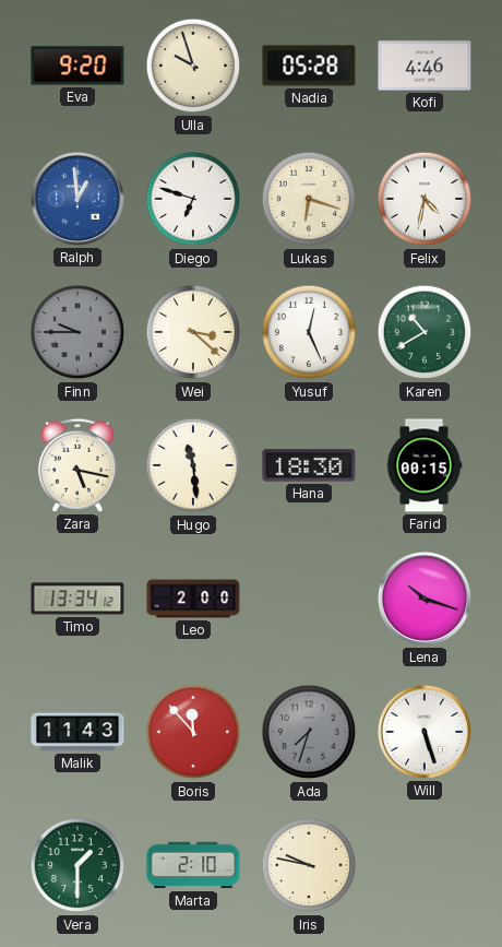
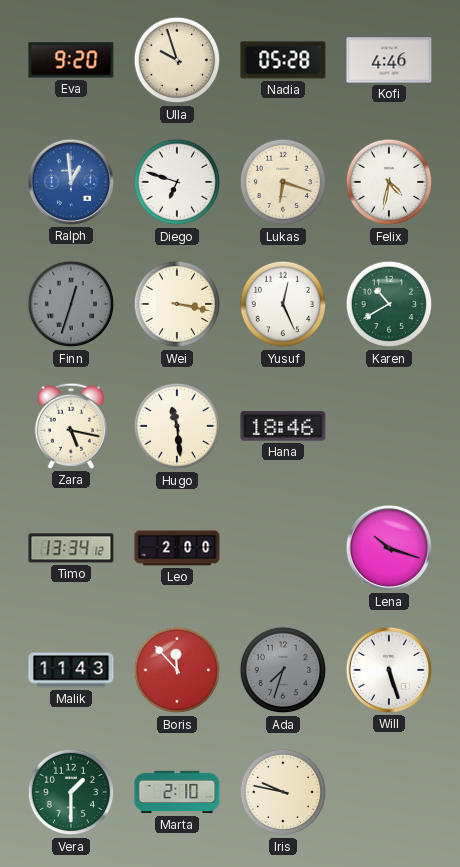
Finn: 9:45 -> 12:33
Wei: 3:22 -> 3:17
Hana: 18:30 -> 18:46
Farid: 00:15 -> none
